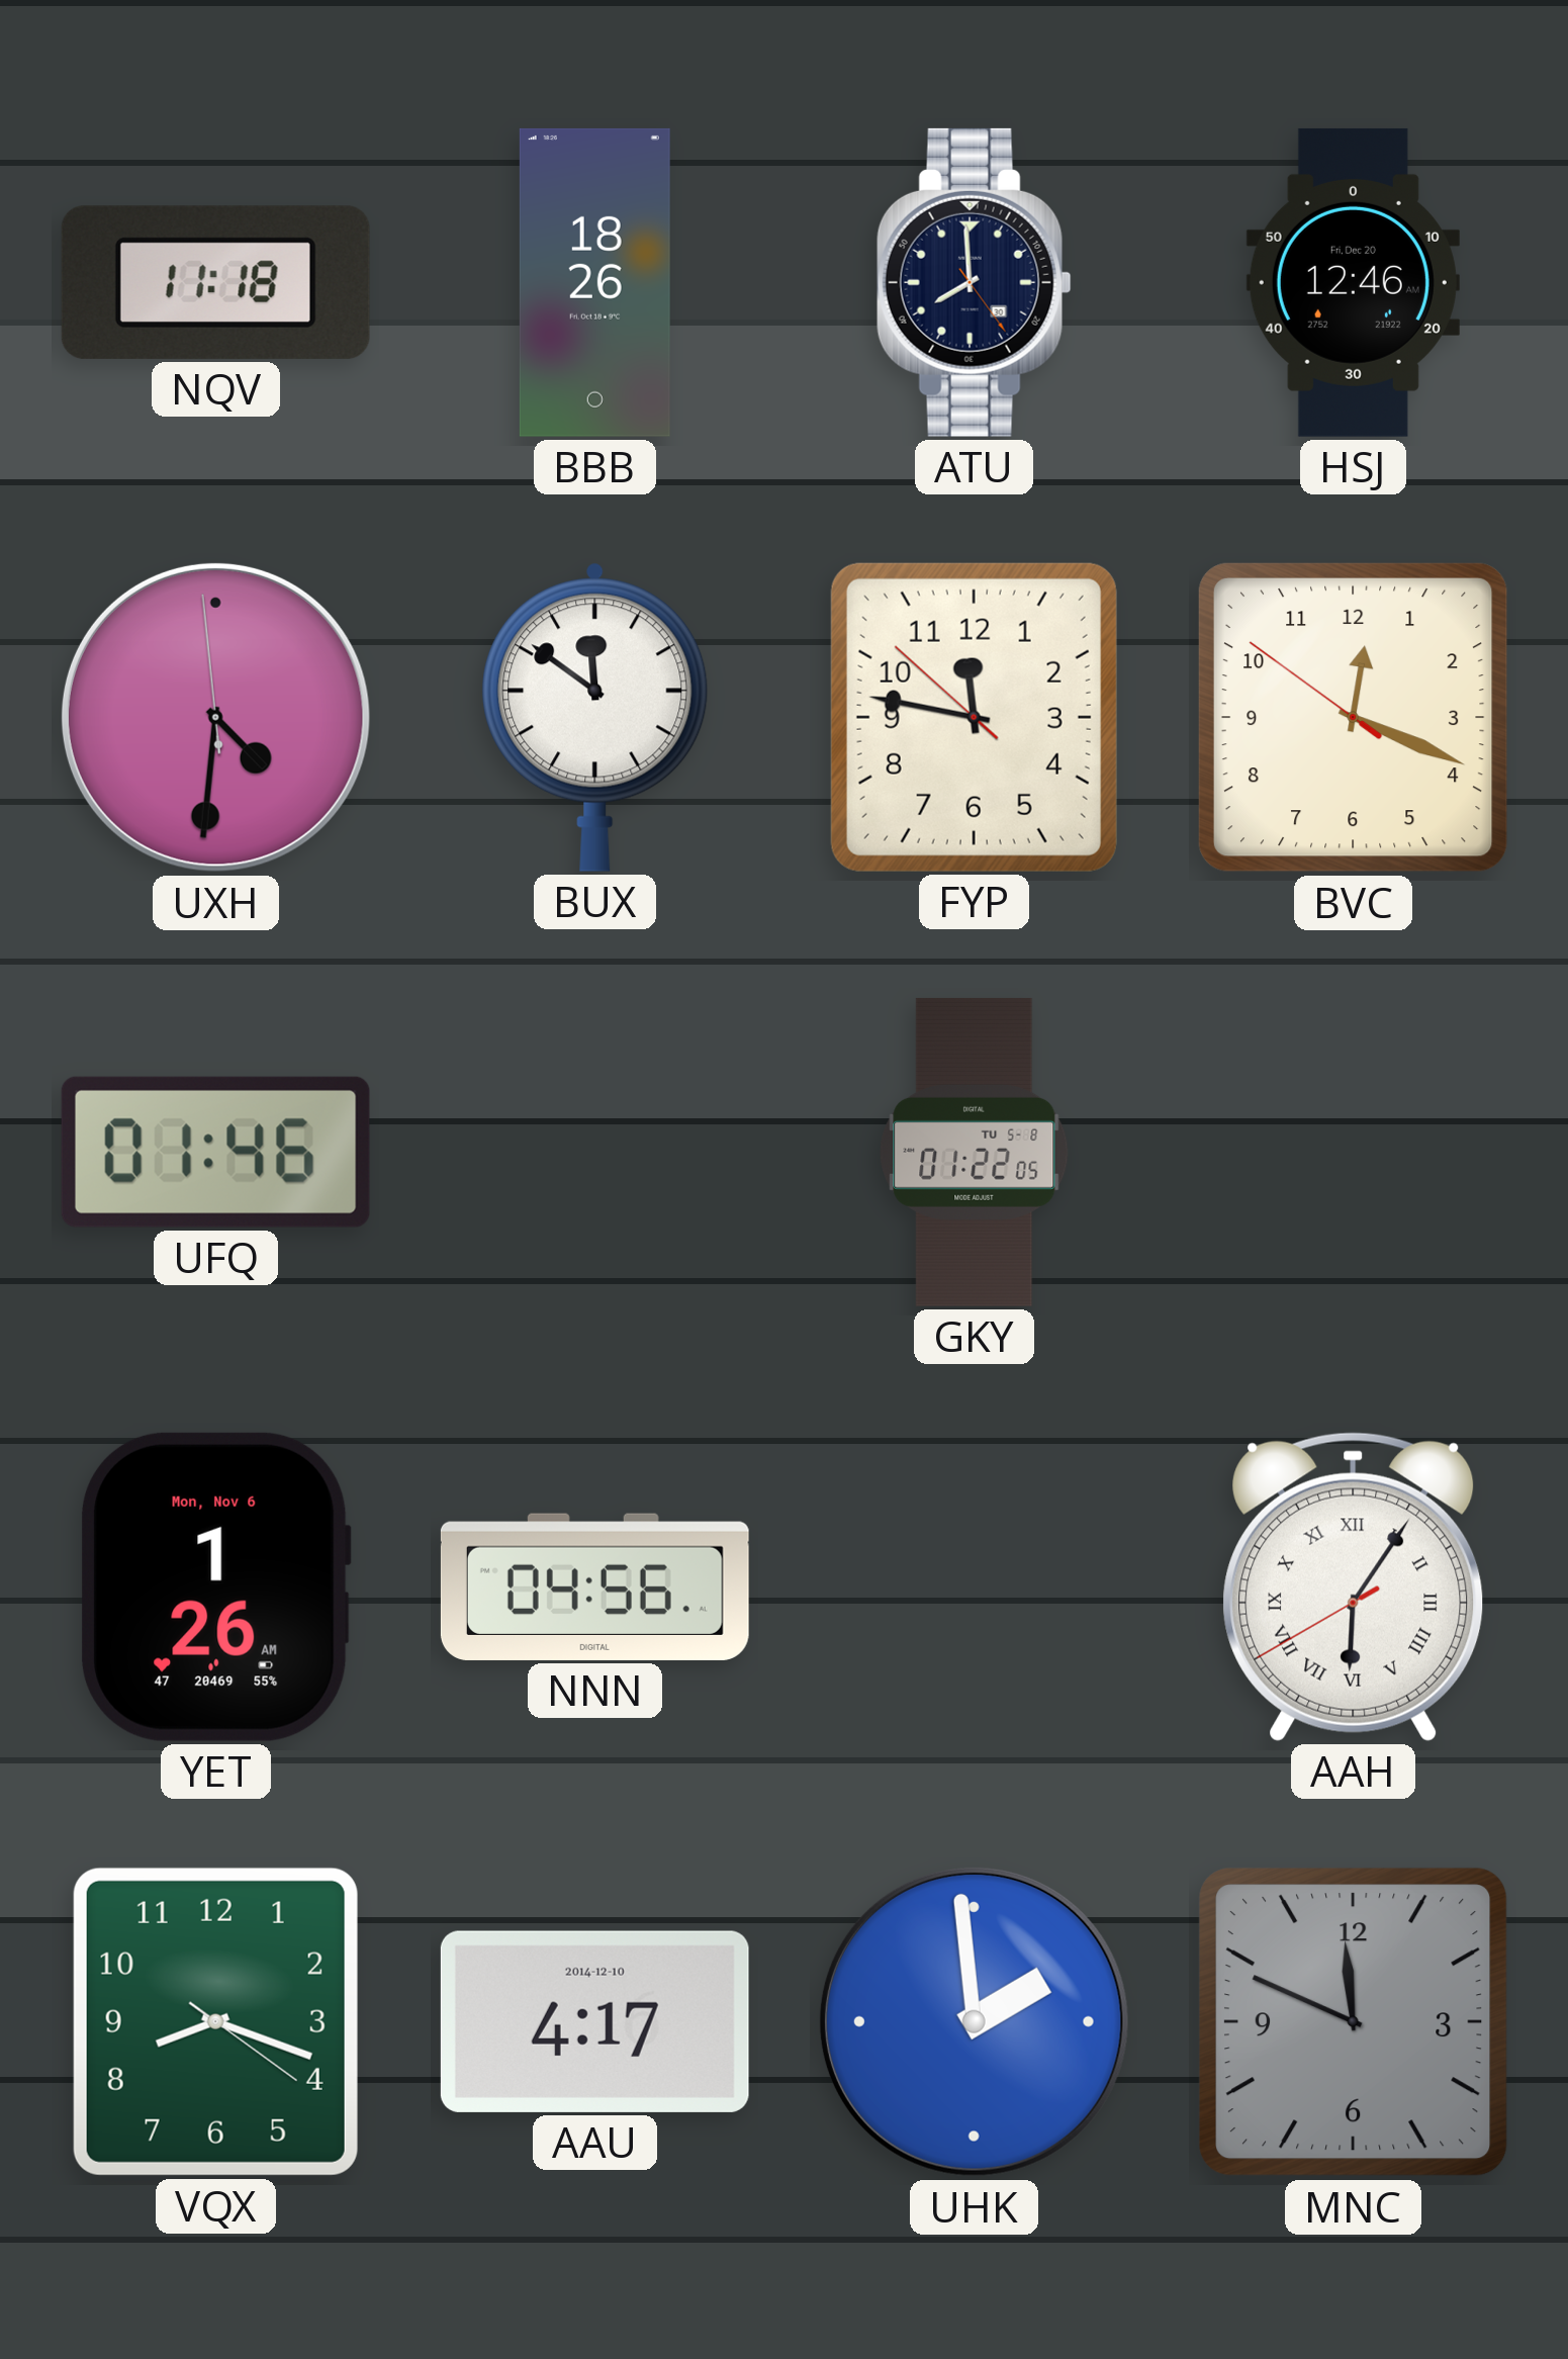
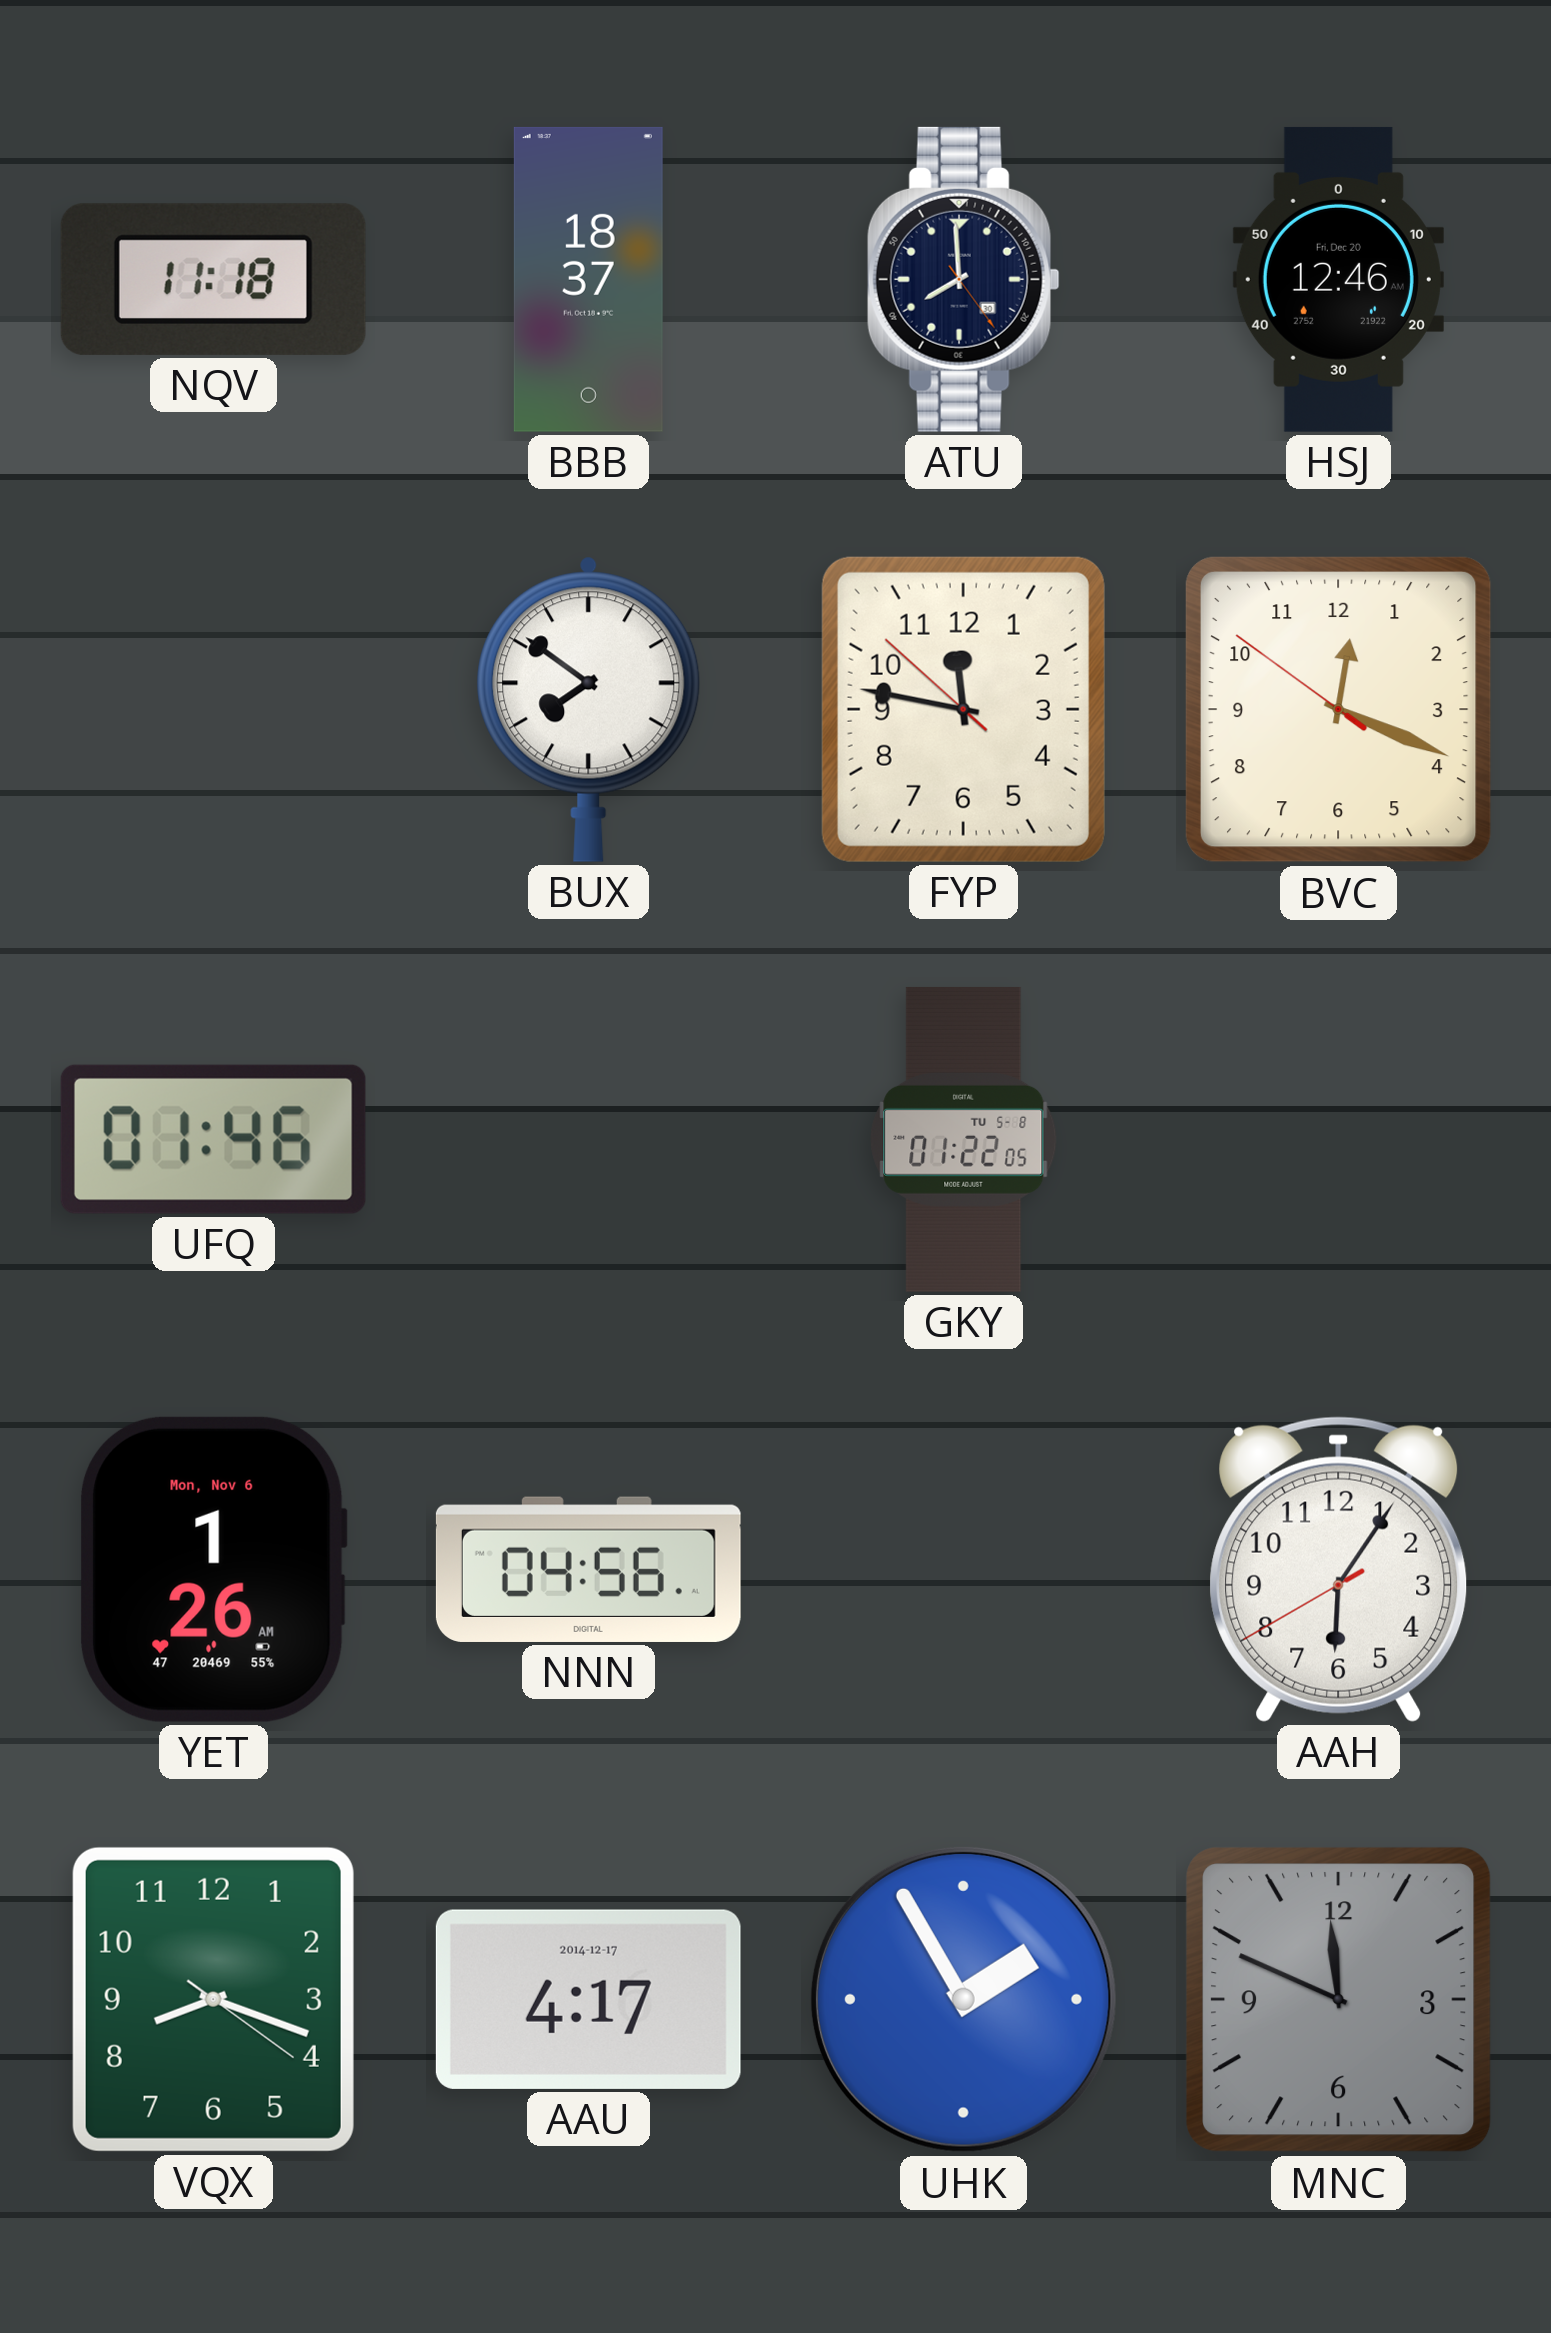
BBB: 18:26 -> 18:37
UXH: 4:30 -> none
BUX: 11:51 -> 7:51
AAH numerals: Roman -> Arabic
AAU date: 2014-12-10 -> 2014-12-17
UHK: 1:59 -> 1:55
